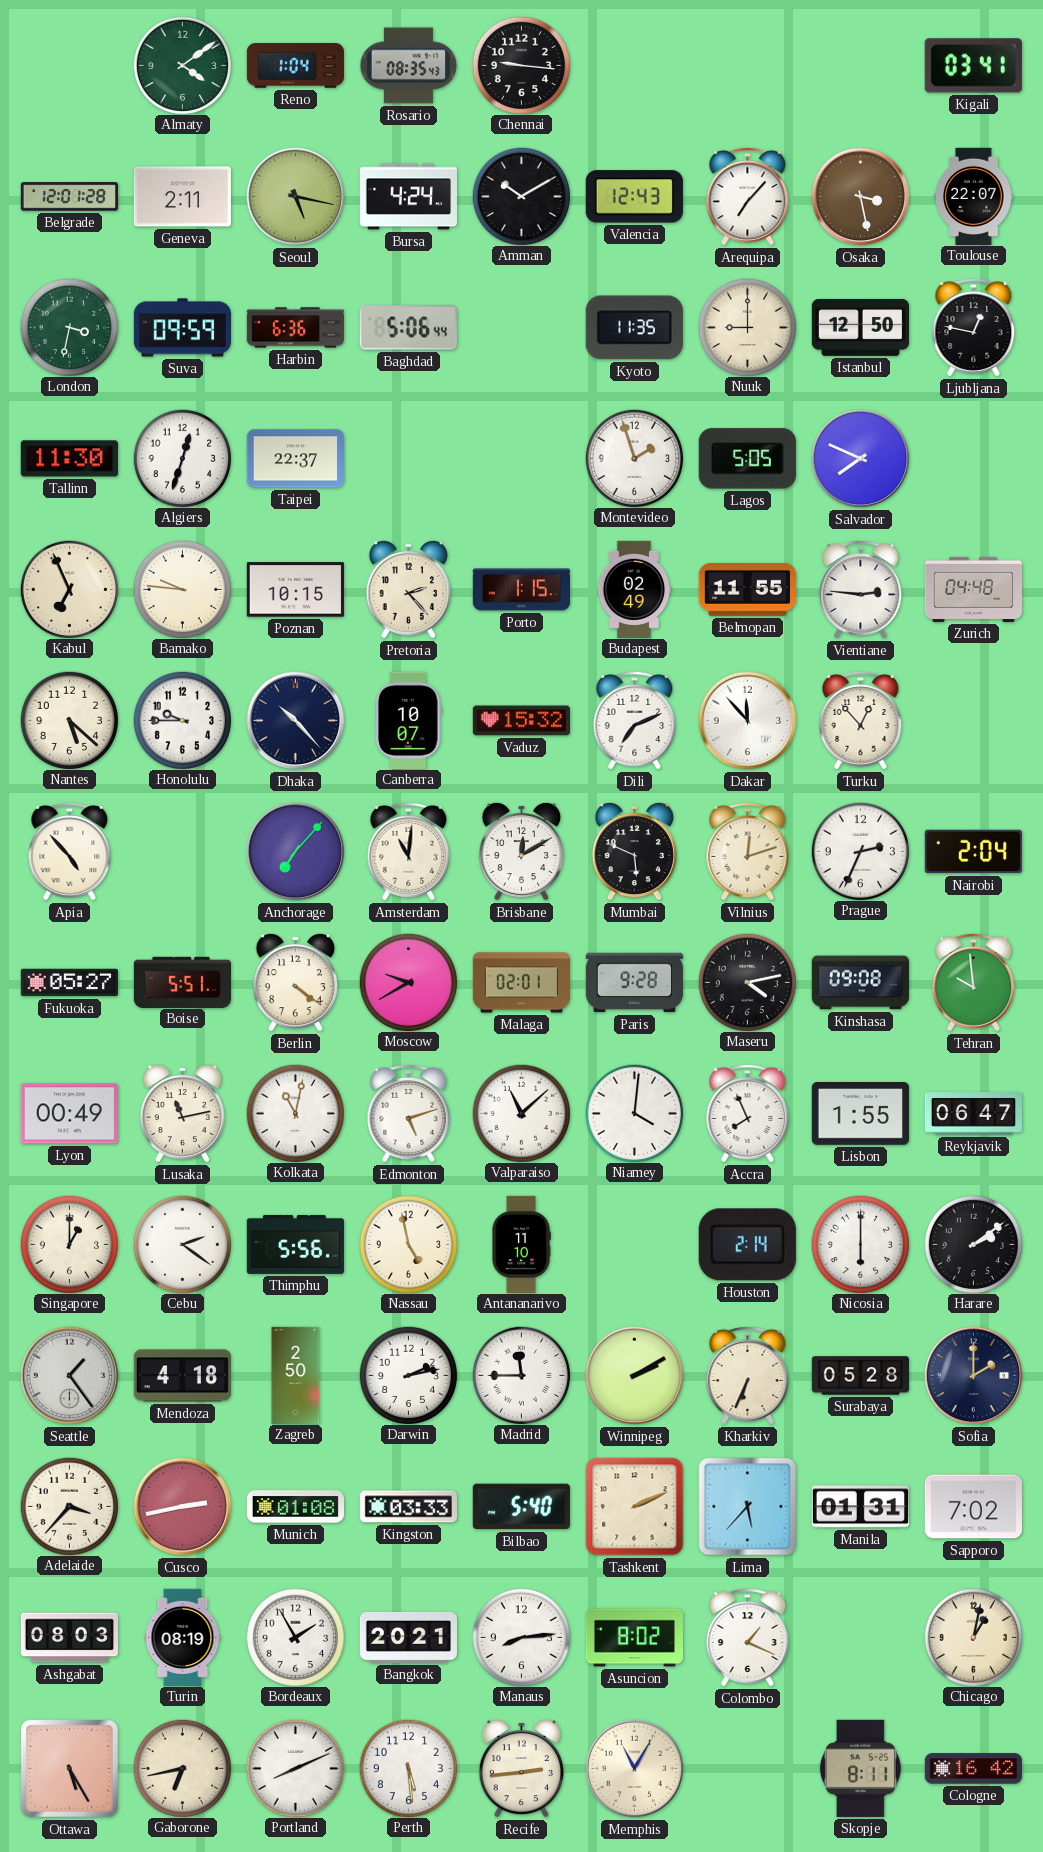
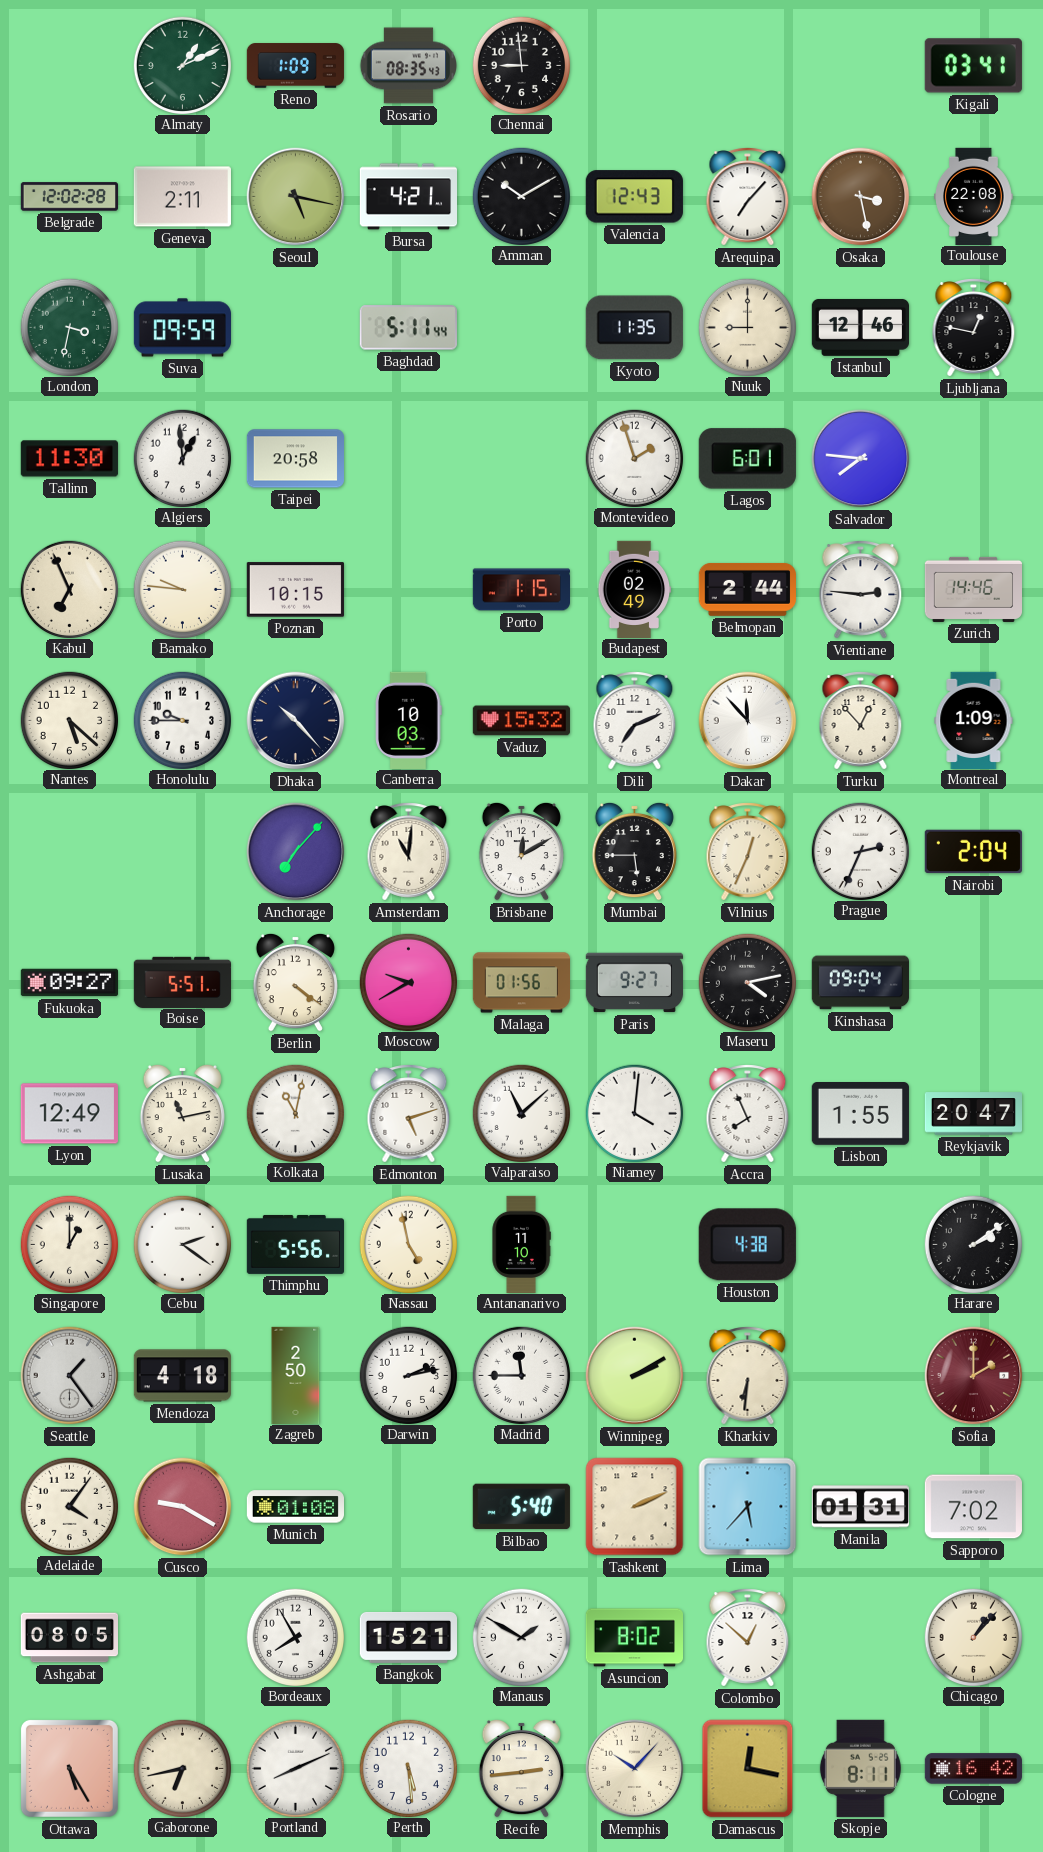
Almaty: 4:09 -> 1:11
Reno: 1:04 -> 1:09
Chennai: 9:16 -> 8:59
Belgrade: 12:01 -> 12:02
Bursa: 4:24 -> 4:21
Toulouse: 22:07 -> 22:08
Harbin: 6:36 -> none
Baghdad: 5:06 -> 5:11
Istanbul: 12:50 -> 12:46
Algiers: 12:33 -> 12:59
Taipei: 22:37 -> 20:58
Lagos: 5:05 -> 6:01
Salvador: 7:49 -> 7:46
Pretoria: 2:23 -> none
Belmopan: 11:55 -> 2:44
Zurich: 04:48 -> 14:46
Canberra: 10:07 -> 10:03
Montreal: none -> 1:09
Apia: 4:53 -> none
Mumbai: 5:49 -> 5:45
Vilnius: 12:12 -> 12:34
Fukuoka: 05:27 -> 09:27
Malaga: 02:01 -> 01:56
Paris: 9:28 -> 9:27
Kinshasa: 09:08 -> 09:04
Tehran: 9:59 -> none
Lyon: 00:49 -> 12:49
Reykjavik: 06:47 -> 20:47
Houston: 2:14 -> 4:38
Nicosia: 6:00 -> none
Kharkiv: 6:34 -> 6:31
Surabaya: 05:28 -> none
Sofia dial: navy -> burgundy
Adelaide: 3:37 -> 4:06
Cusco: 2:43 -> 9:20
Kingston: 03:33 -> none
Ashgabat: 08:03 -> 08:05
Turin: 08:19 -> none
Bordeaux: 1:55 -> 7:55
Bangkok: 20:21 -> 15:21
Manaus: 8:14 -> 1:50
Colombo: 1:19 -> 12:52
Chicago: 1:02 -> 1:07
Memphis: 11:05 -> 10:07
Damascus: none -> 12:17
